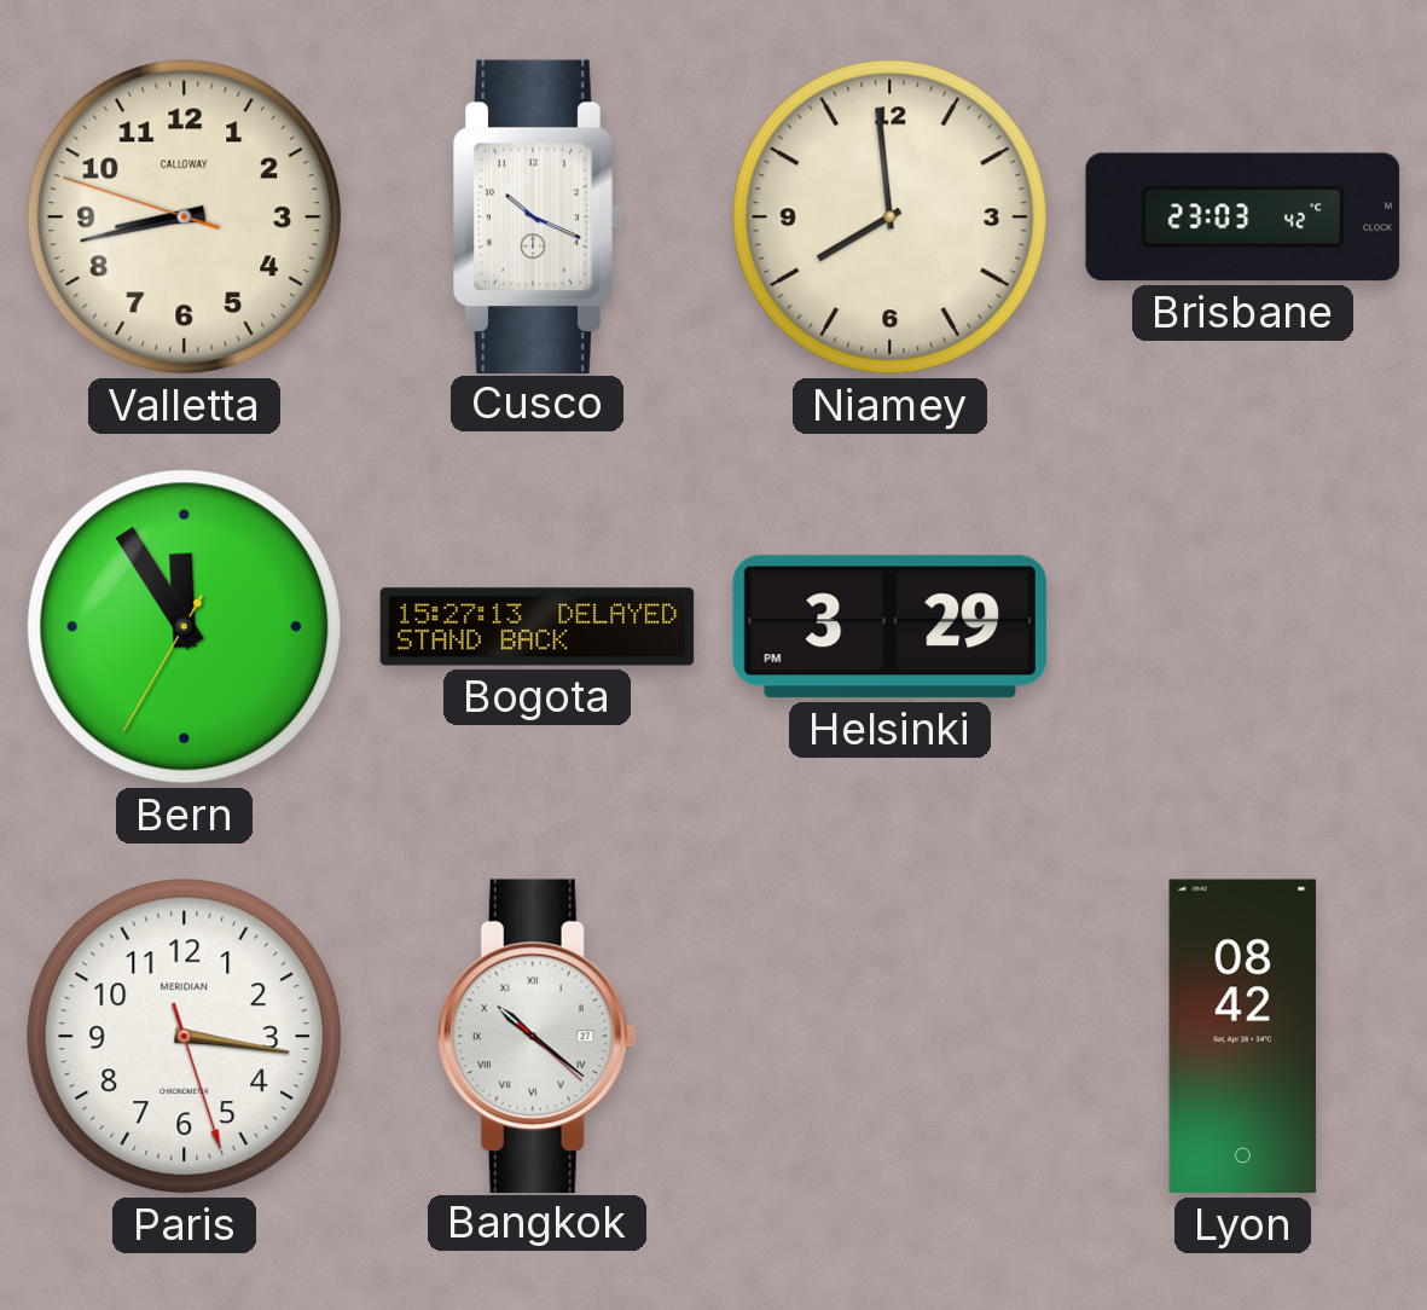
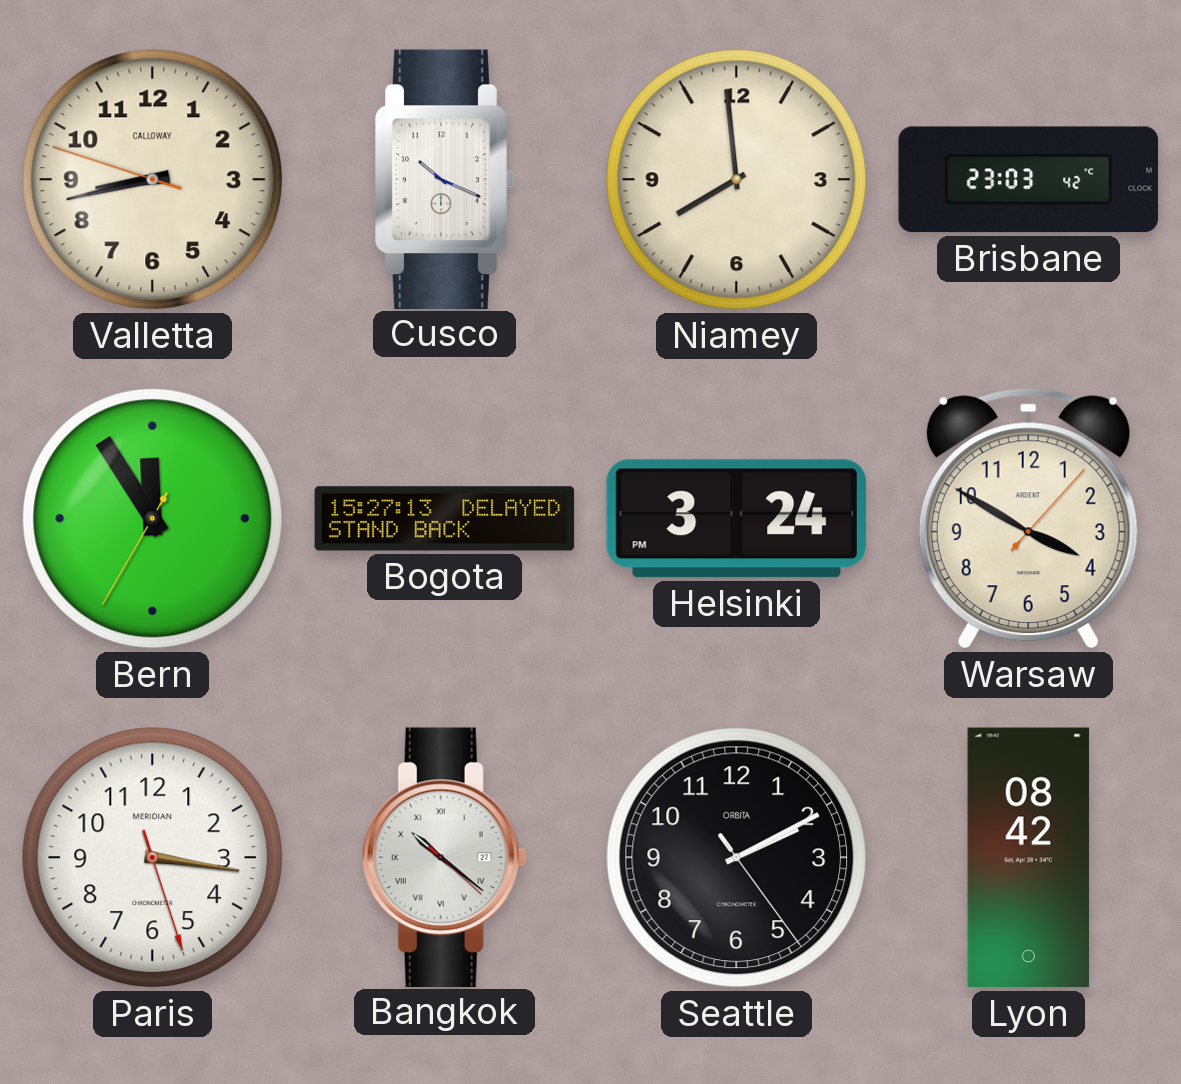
Helsinki: 3:29 -> 3:24
Warsaw: none -> 3:50
Seattle: none -> 2:10
